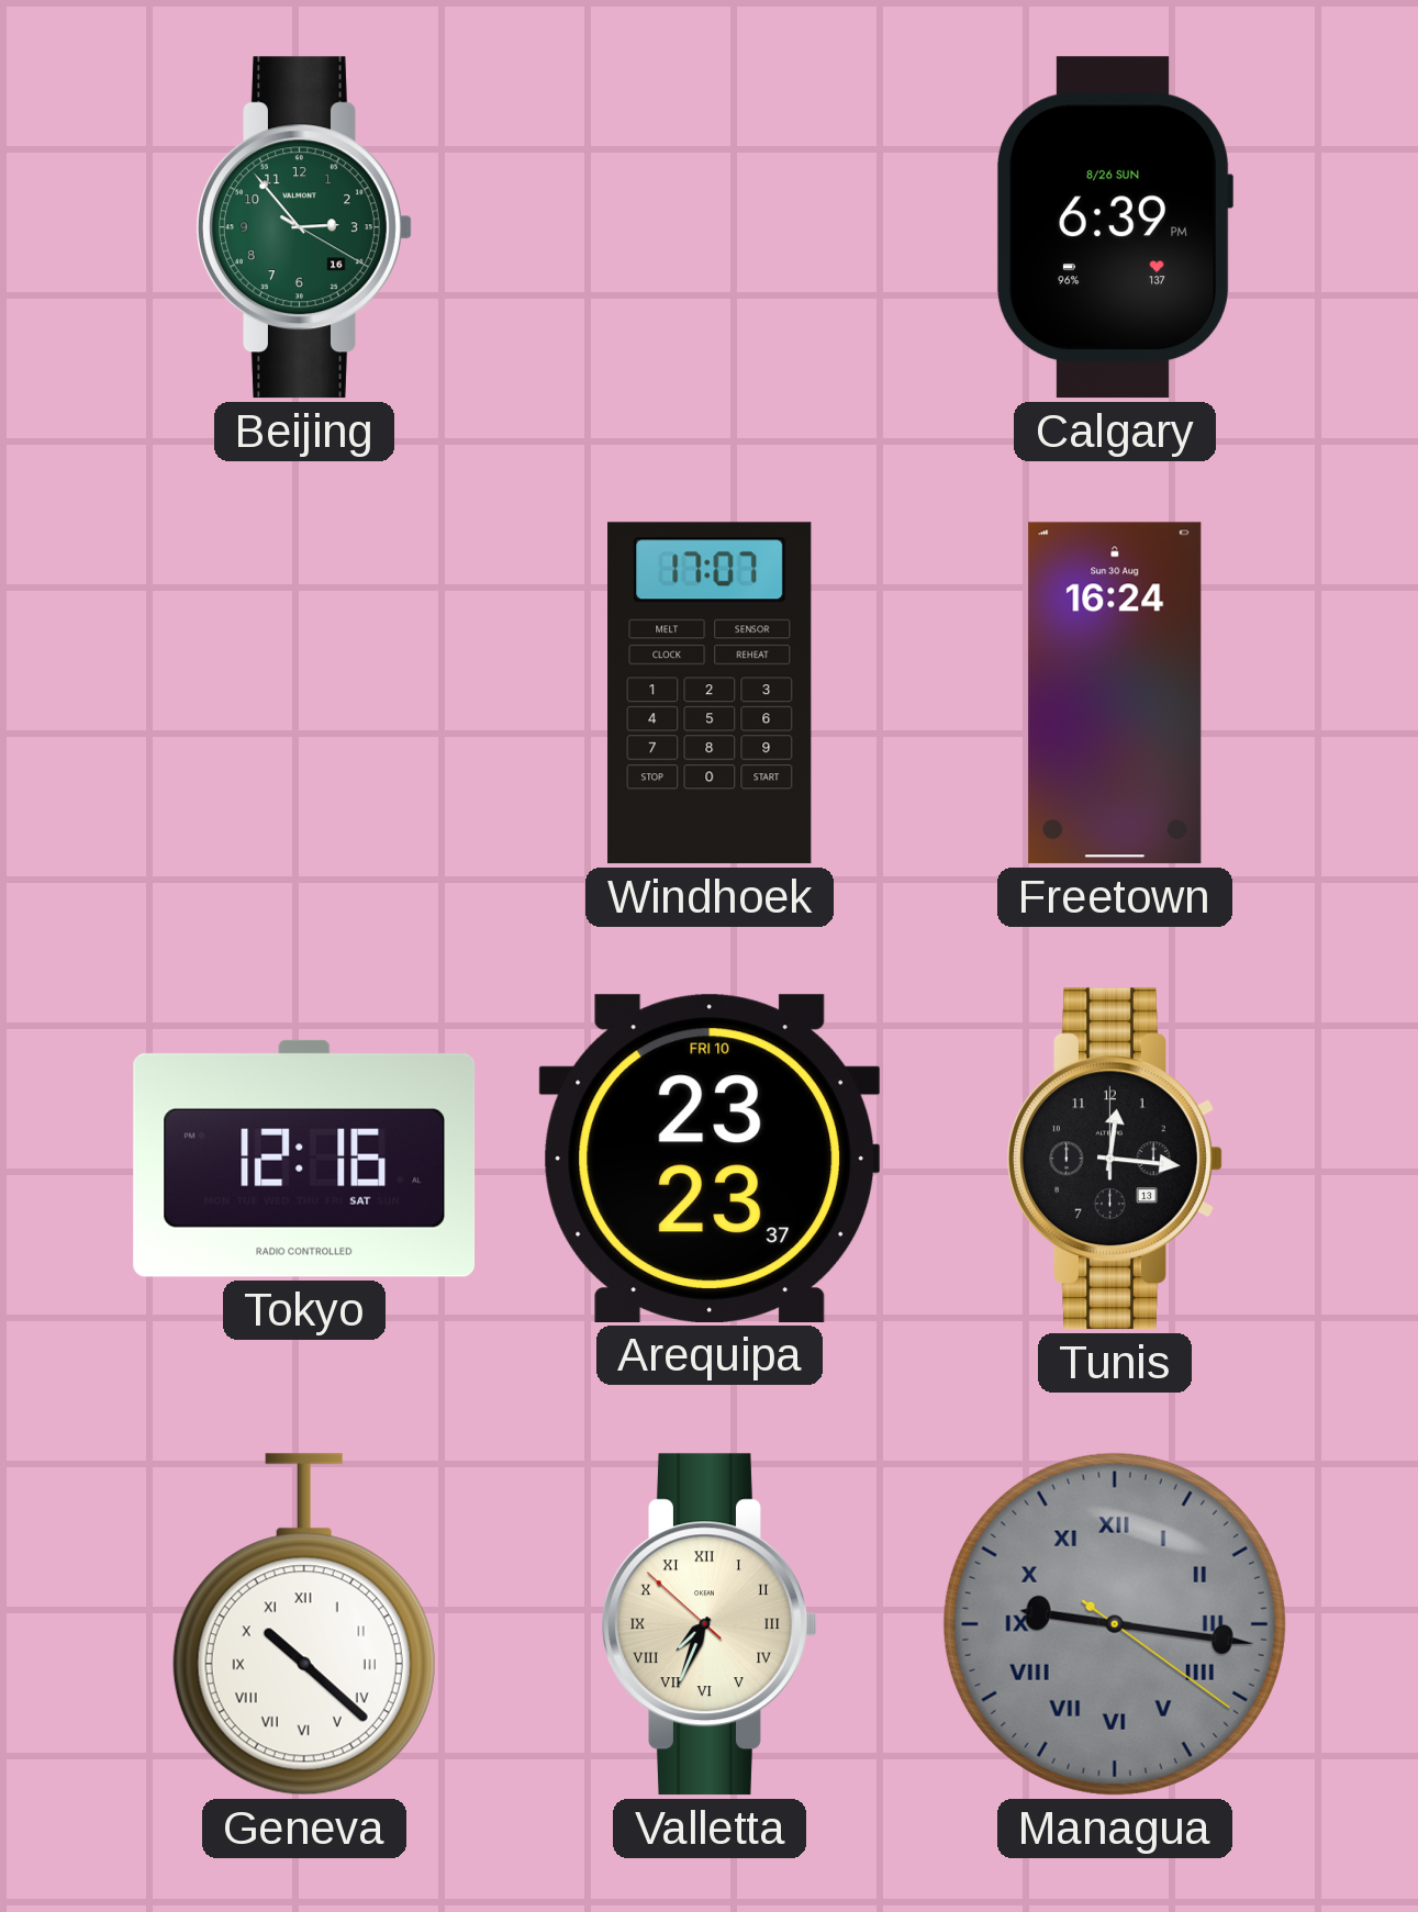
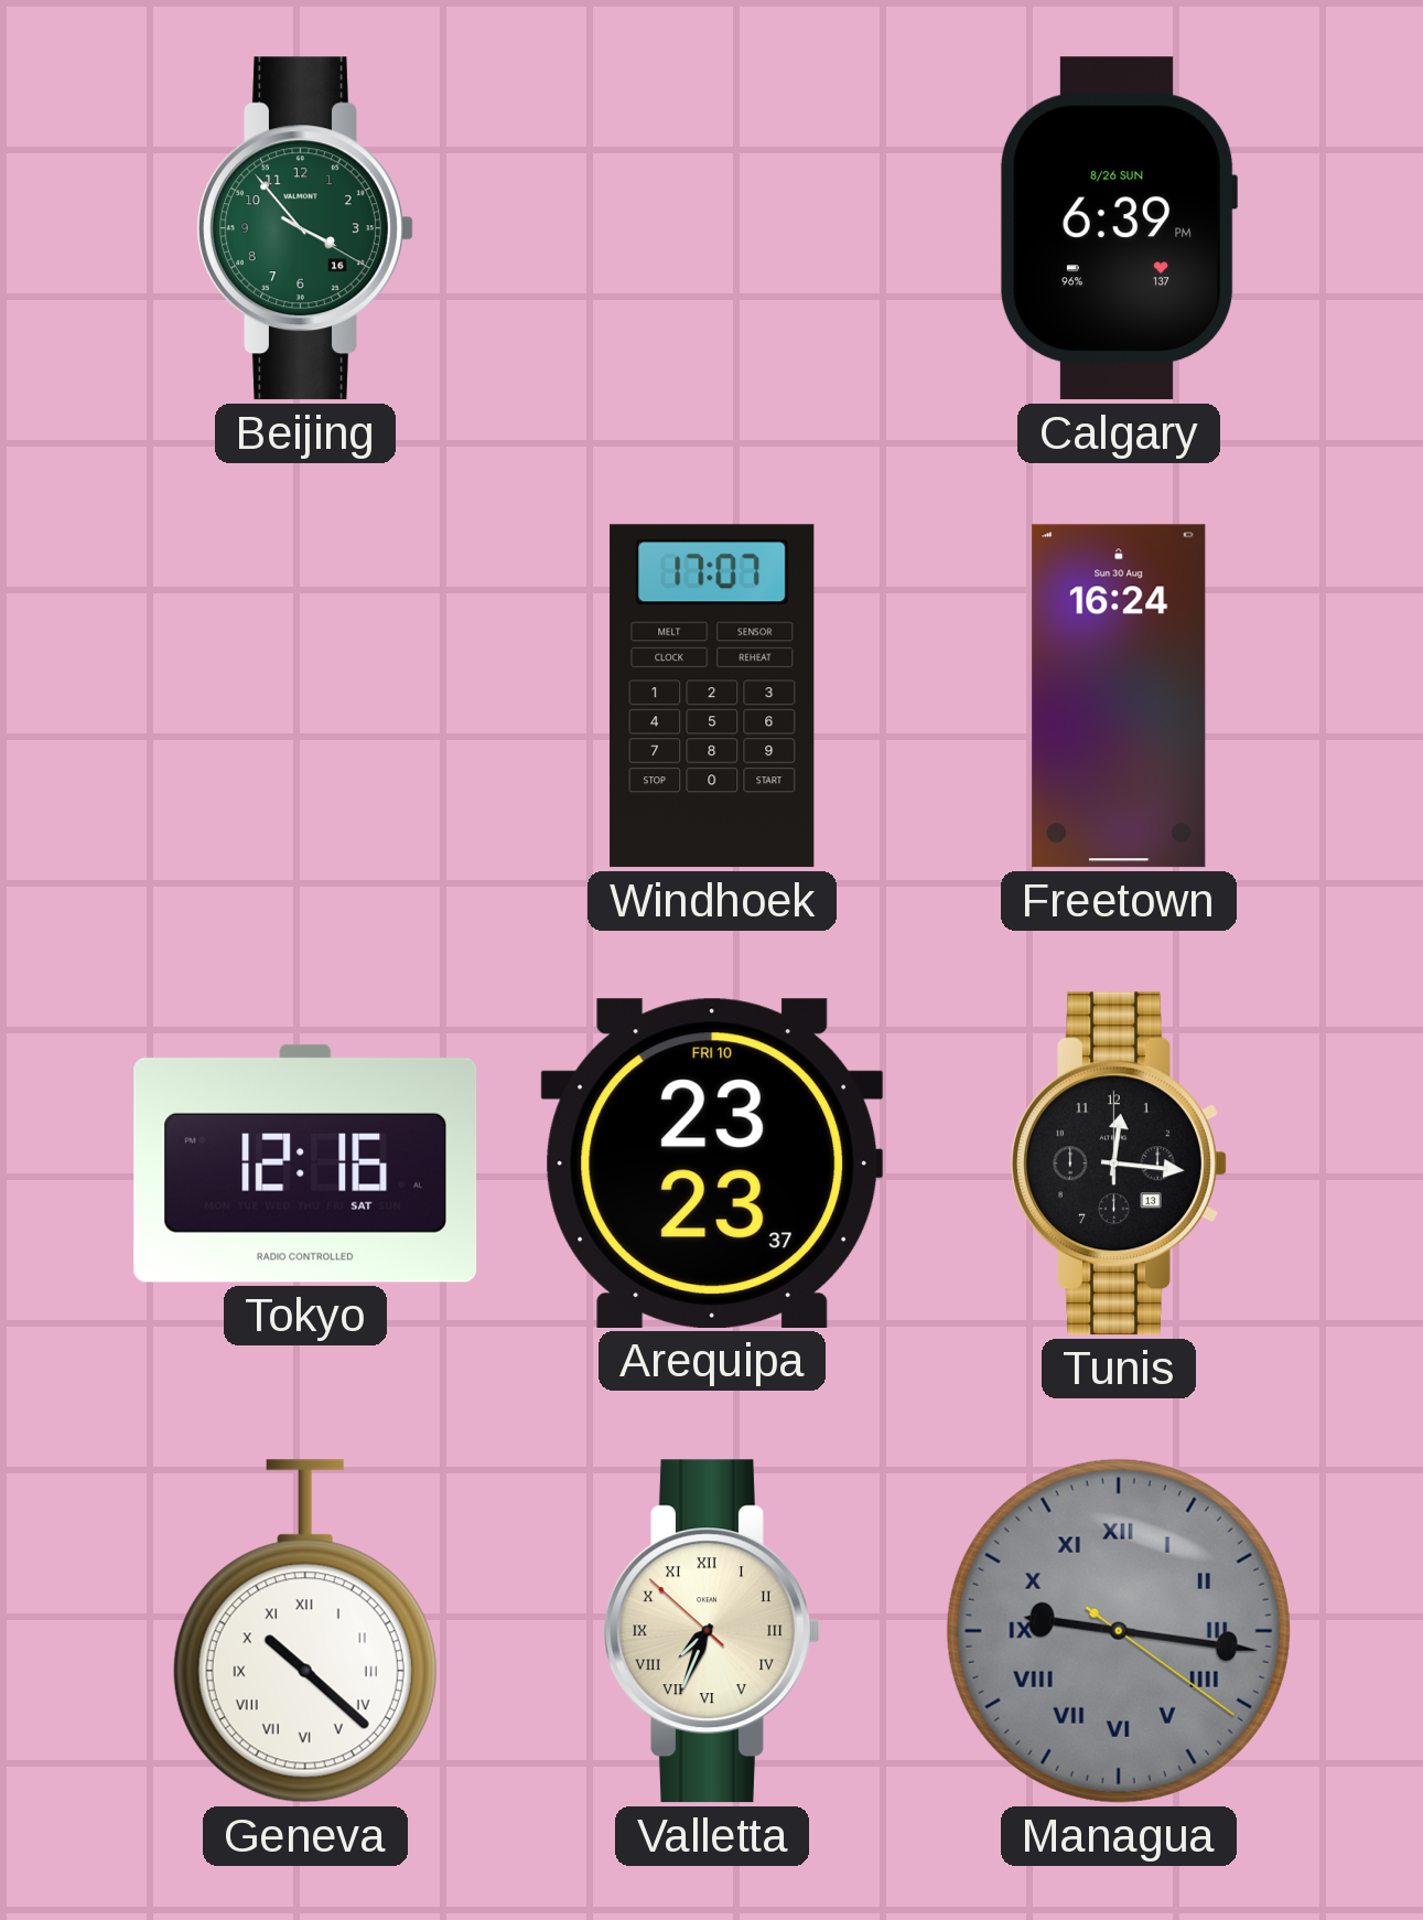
Beijing: 2:53 -> 3:53
